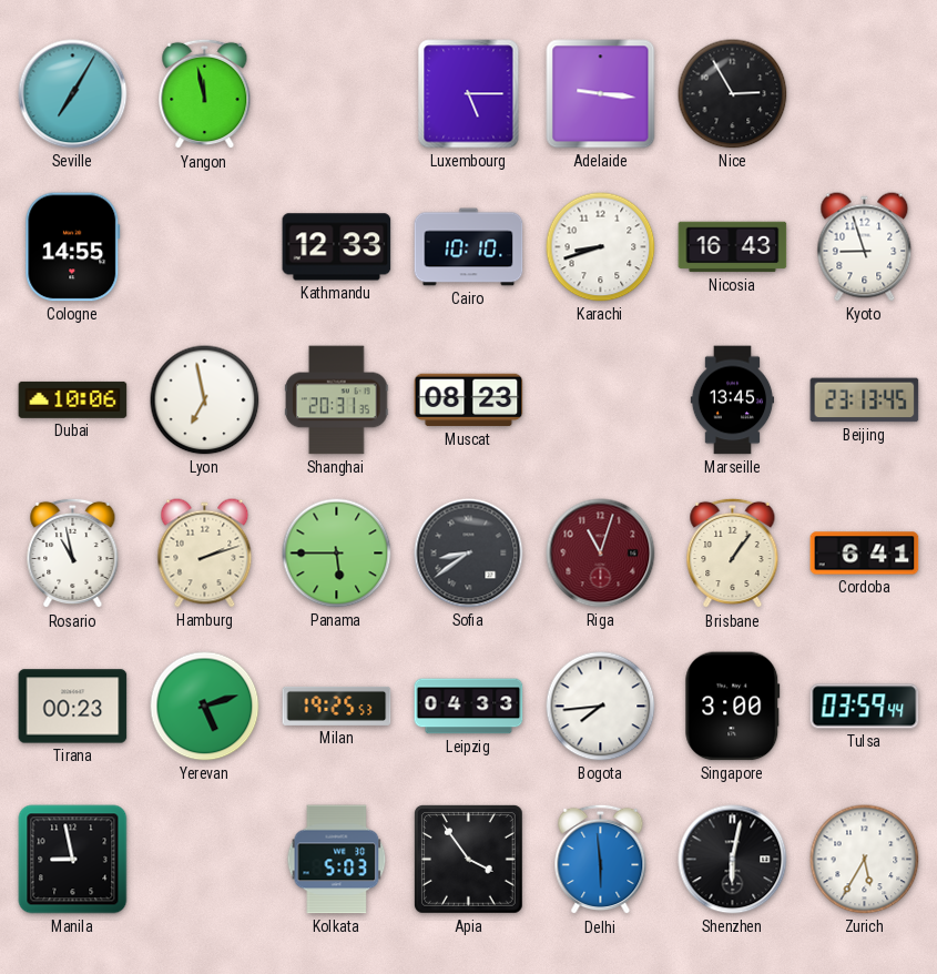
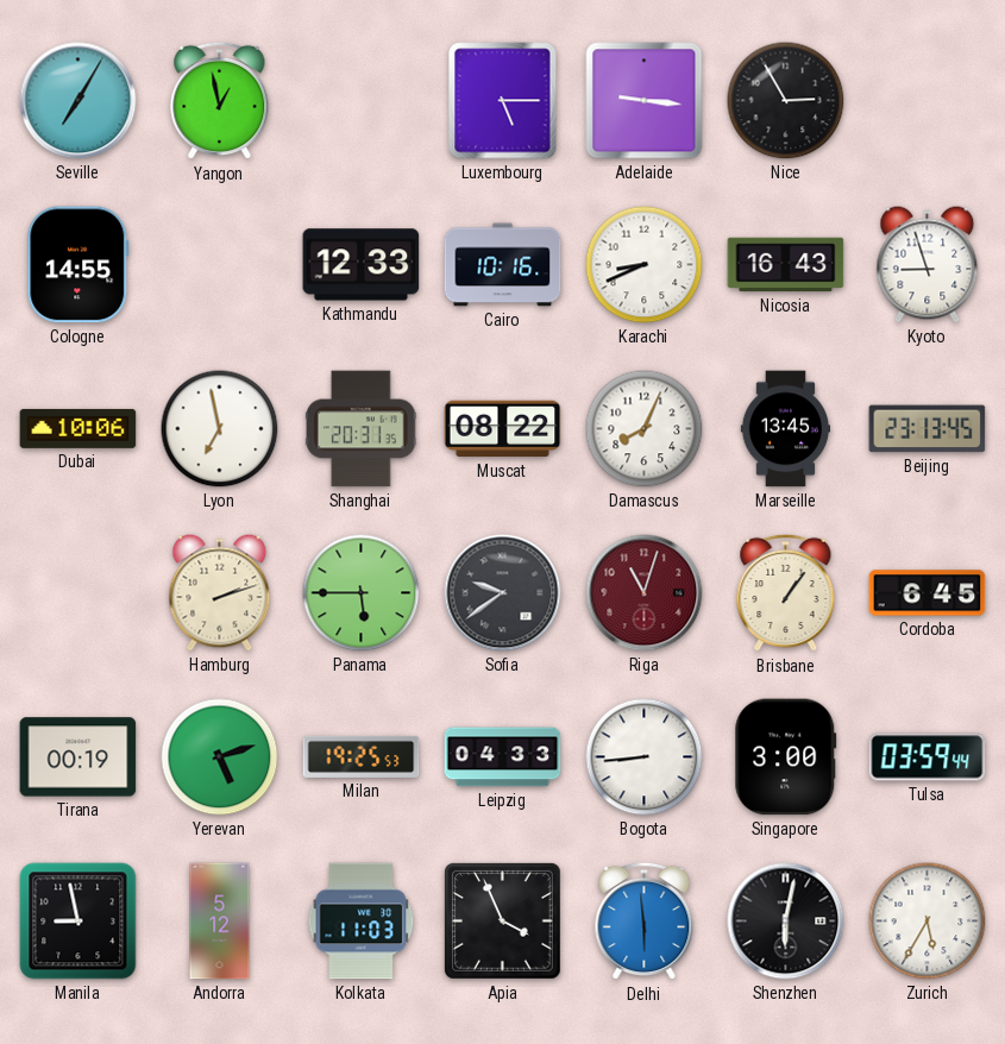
Yangon: 11:58 -> 12:58
Cairo: 10:10 -> 10:16
Karachi: 8:42 -> 8:41
Muscat: 08:23 -> 08:22
Damascus: none -> 8:04
Rosario: 10:58 -> none
Sofia: 8:39 -> 9:39
Cordoba: 6:41 -> 6:45
Tirana: 00:23 -> 00:19
Bogota: 7:44 -> 8:44
Andorra: none -> 5:12
Kolkata: 5:03 -> 11:03
Apia: 3:54 -> 3:56
